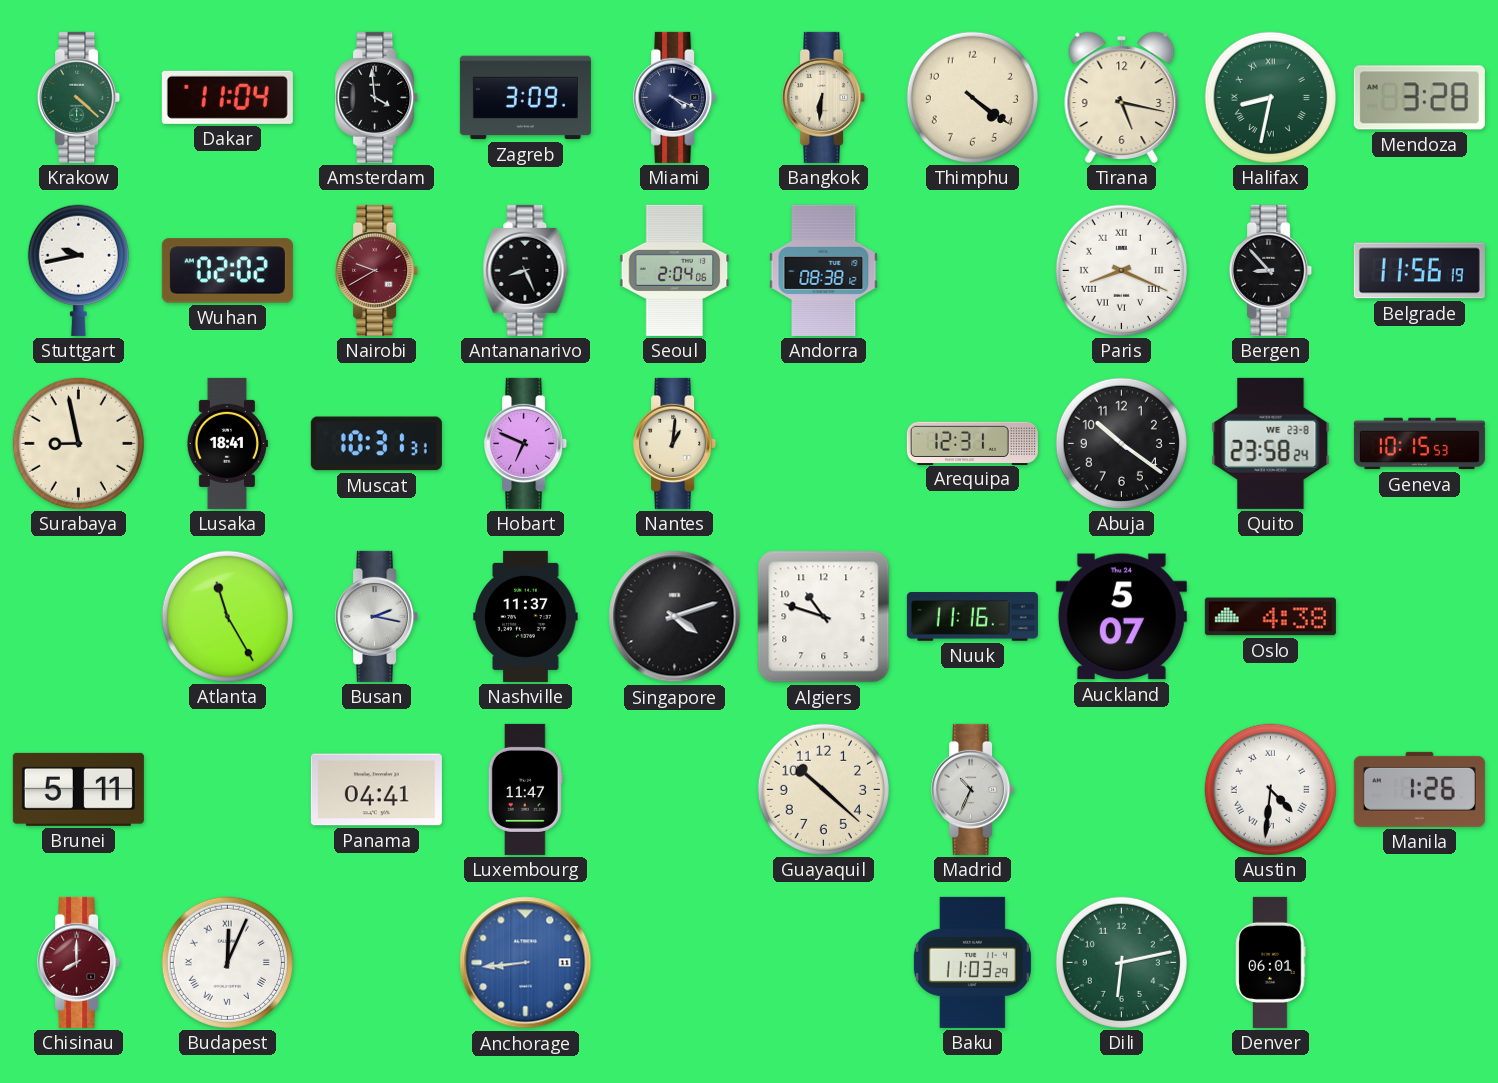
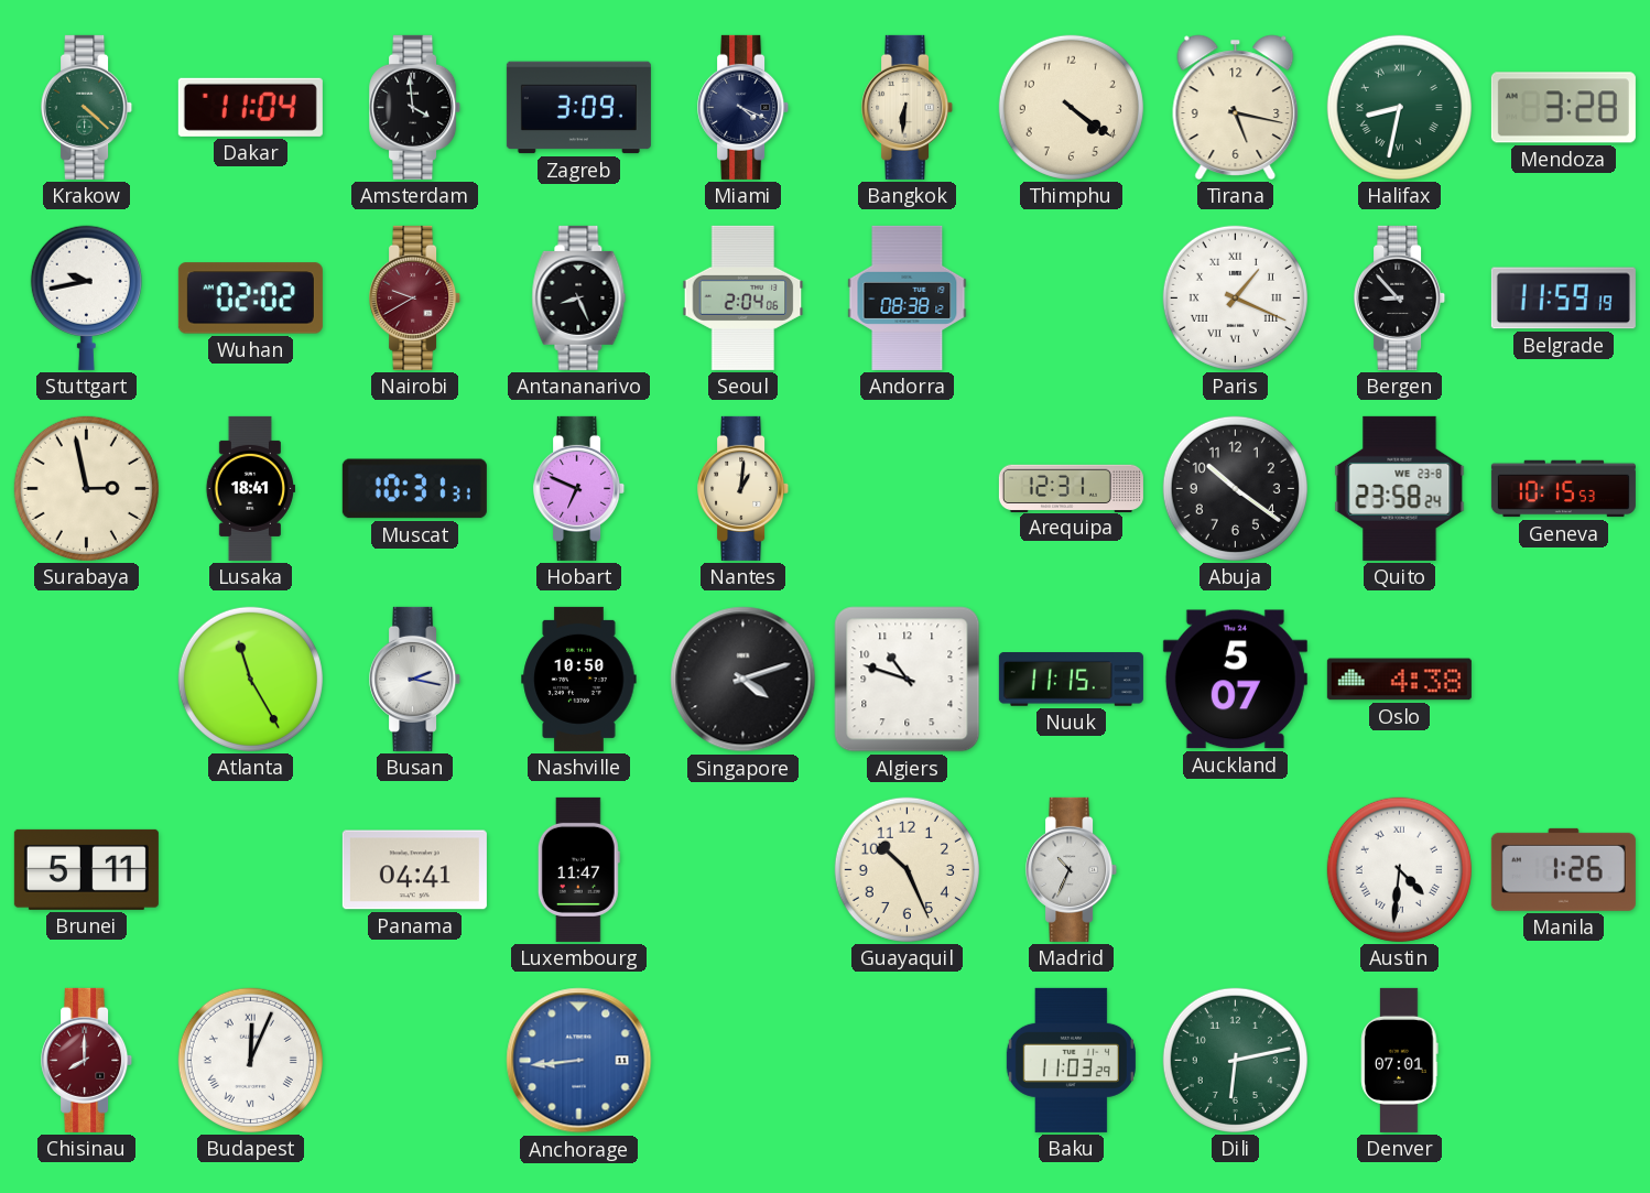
Paris: 8:19 -> 1:19
Belgrade: 11:56 -> 11:59
Surabaya: 8:58 -> 2:58
Nashville: 11:37 -> 10:50
Nuuk: 11:16 -> 11:15
Guayaquil: 10:22 -> 10:26
Denver: 06:01 -> 07:01
